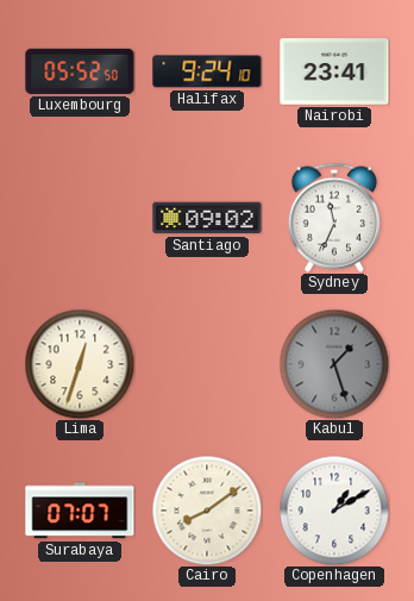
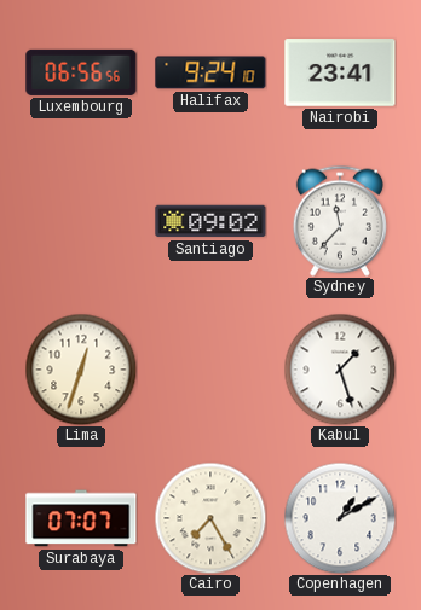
Luxembourg: 05:52 -> 06:56
Sydney: 11:34 -> 11:37
Kabul dial: grey -> white
Cairo: 8:09 -> 7:25
